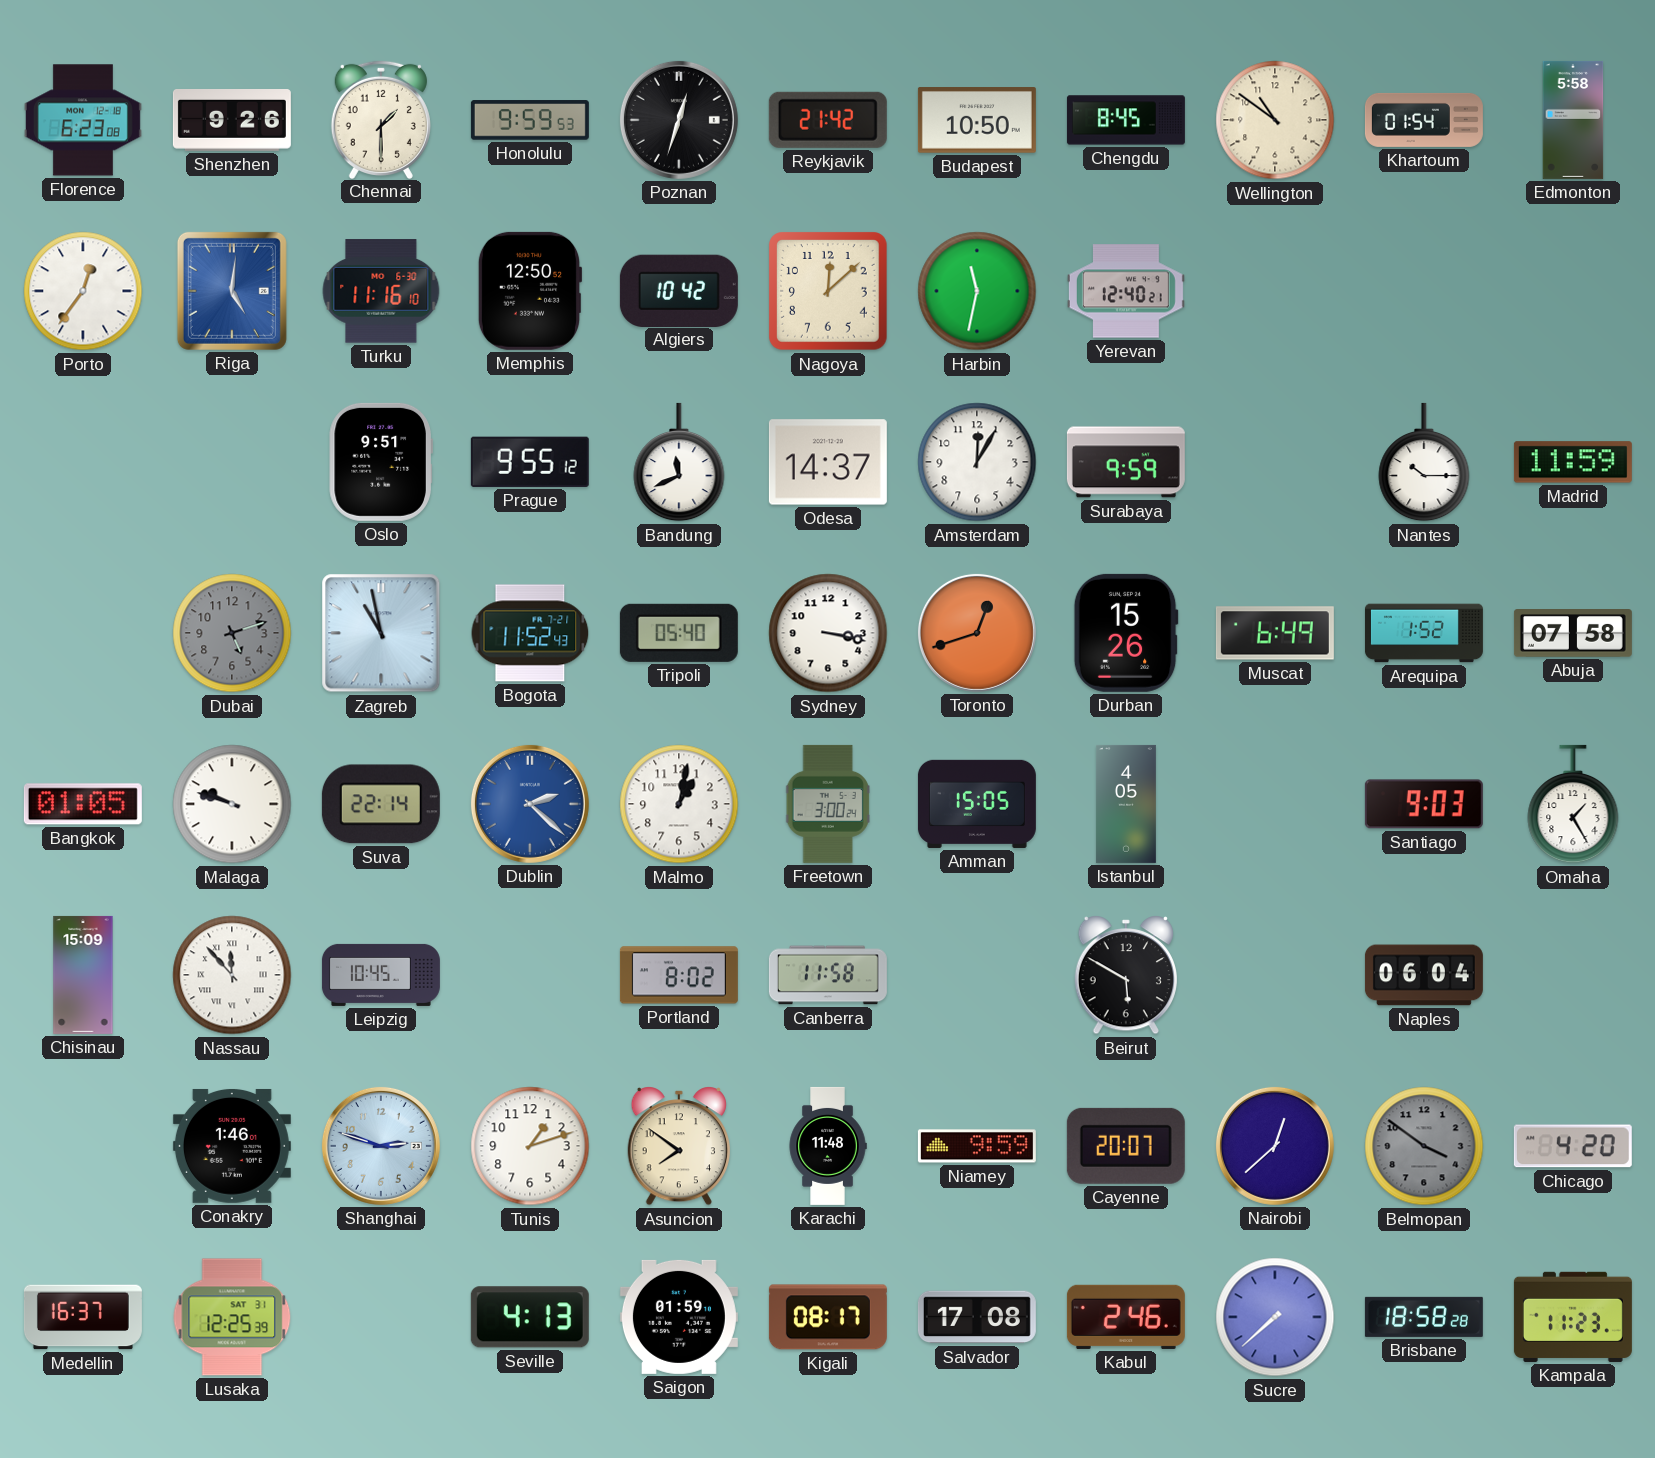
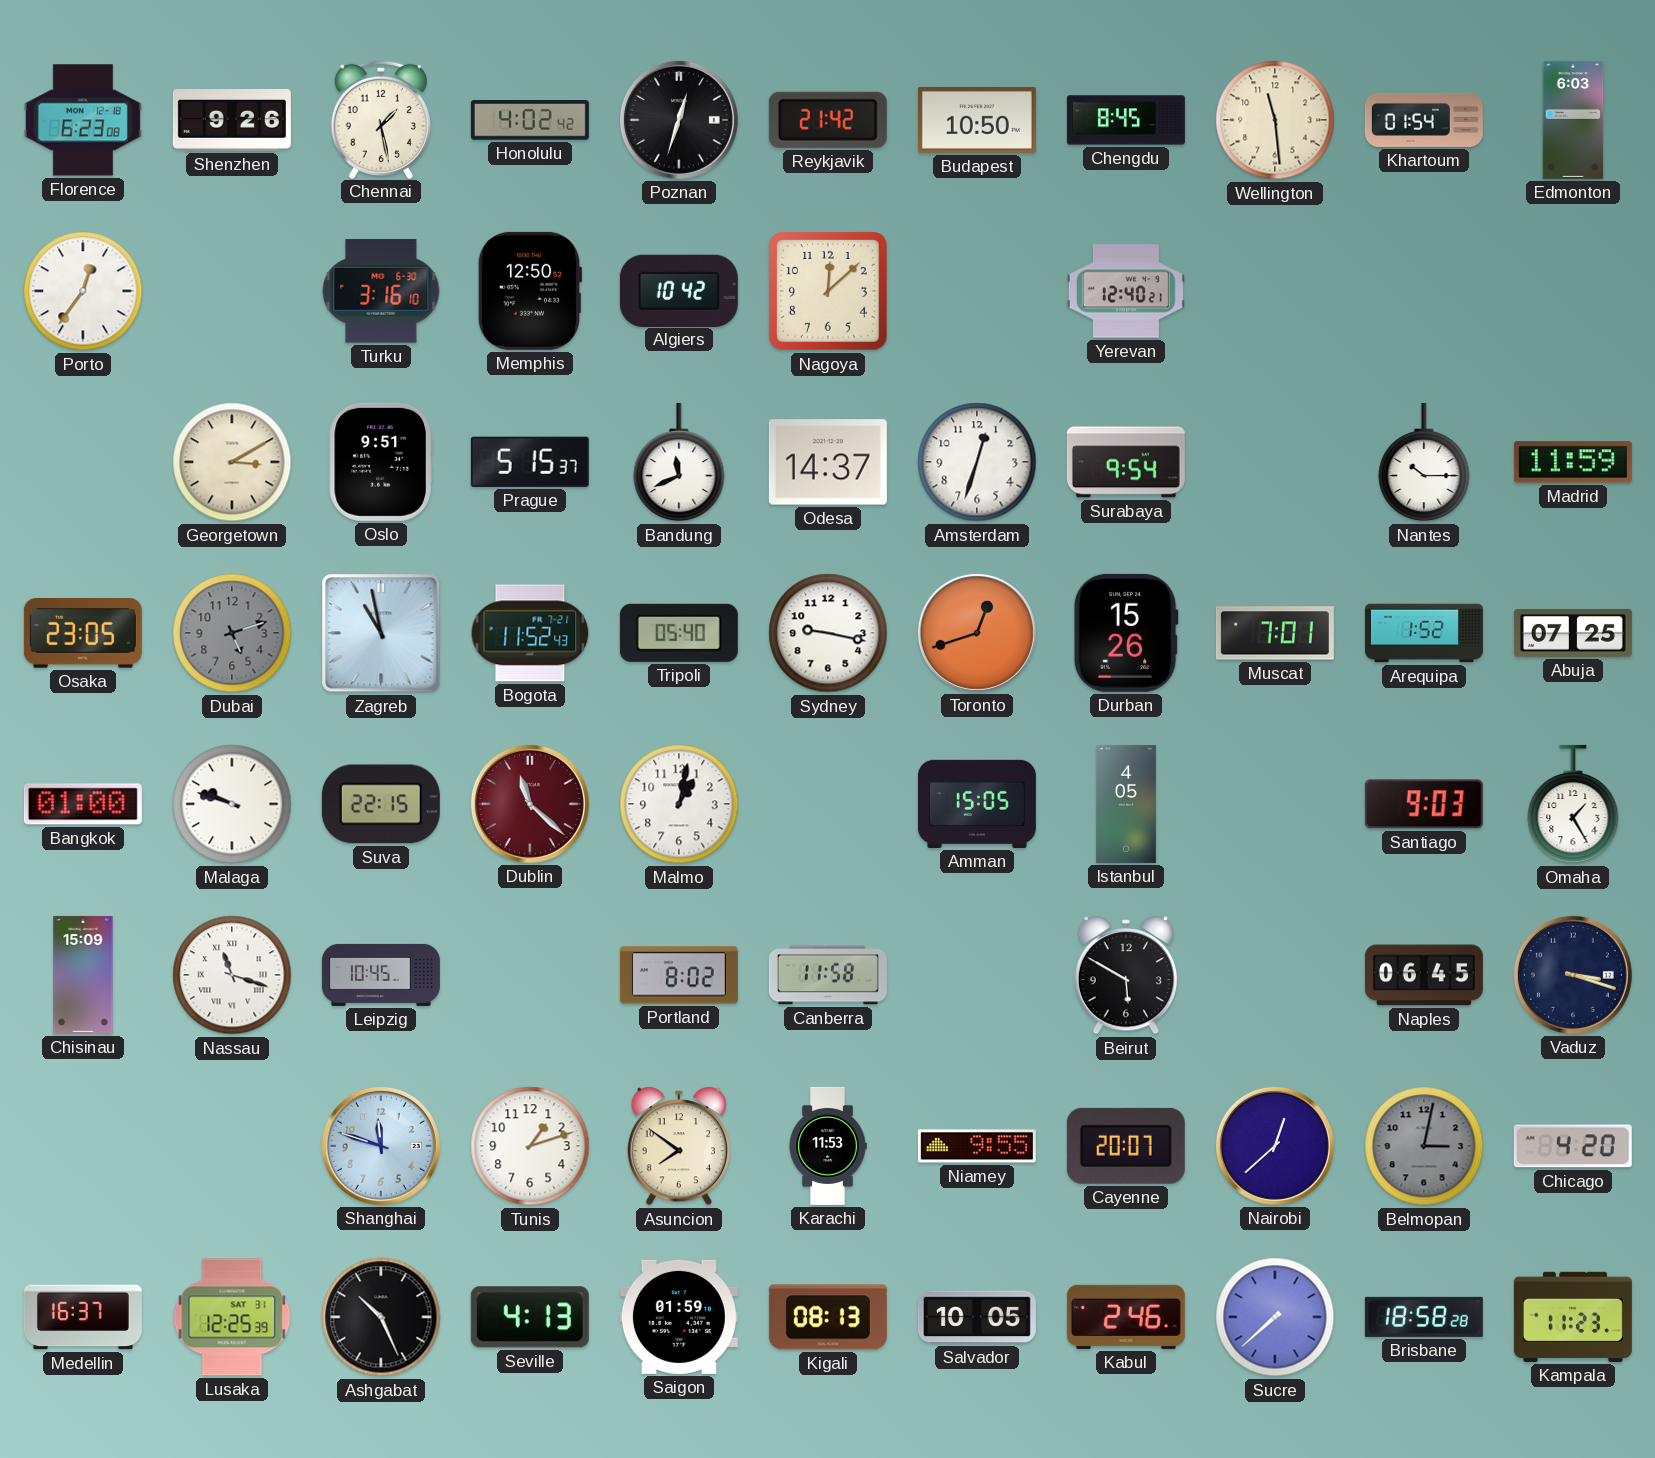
Chennai: 1:30 -> 1:28
Honolulu: 9:59 -> 4:02
Wellington: 10:51 -> 11:29
Edmonton: 5:58 -> 6:03
Riga: 5:01 -> none
Turku: 11:16 -> 3:16
Harbin: 11:32 -> none
Georgetown: none -> 3:10
Prague: 9:55 -> 5:15
Amsterdam: 12:05 -> 12:33
Surabaya: 9:59 -> 9:54
Osaka: none -> 23:05
Sydney: 3:17 -> 9:17
Muscat: 6:49 -> 7:01
Abuja: 07:58 -> 07:25
Bangkok: 01:05 -> 01:00
Suva: 22:14 -> 22:15
Dublin: 2:22 -> 11:22
Dublin dial: blue -> burgundy
Freetown: 3:00 -> none
Nassau: 11:53 -> 11:18
Naples: 06:04 -> 06:45
Vaduz: none -> 3:18
Conakry: 1:46 -> none
Shanghai: 2:48 -> 11:48
Karachi: 11:48 -> 11:53
Niamey: 9:59 -> 9:55
Belmopan: 3:51 -> 3:02
Ashgabat: none -> 10:26
Kigali: 08:17 -> 08:13
Salvador: 17:08 -> 10:05
